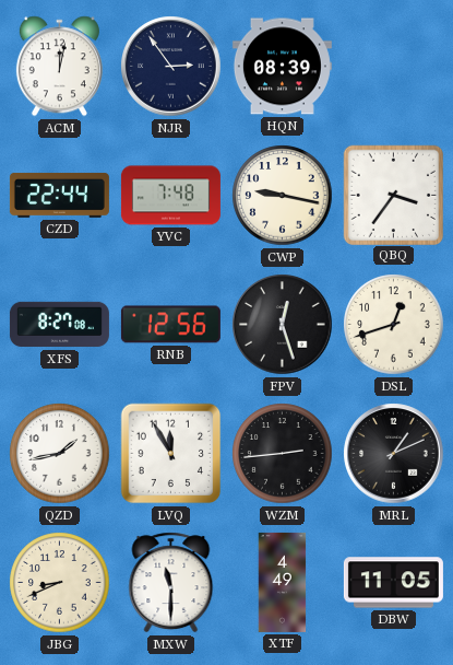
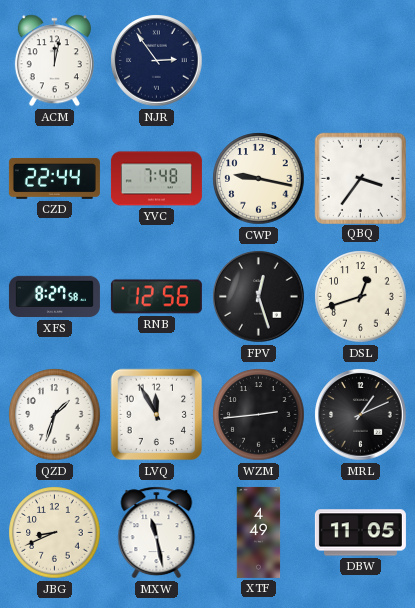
HQN: 08:39 -> none
XFS: 8:27:08 -> 8:27:58
QZD: 1:43 -> 1:33
MXW: 11:30 -> 11:28
